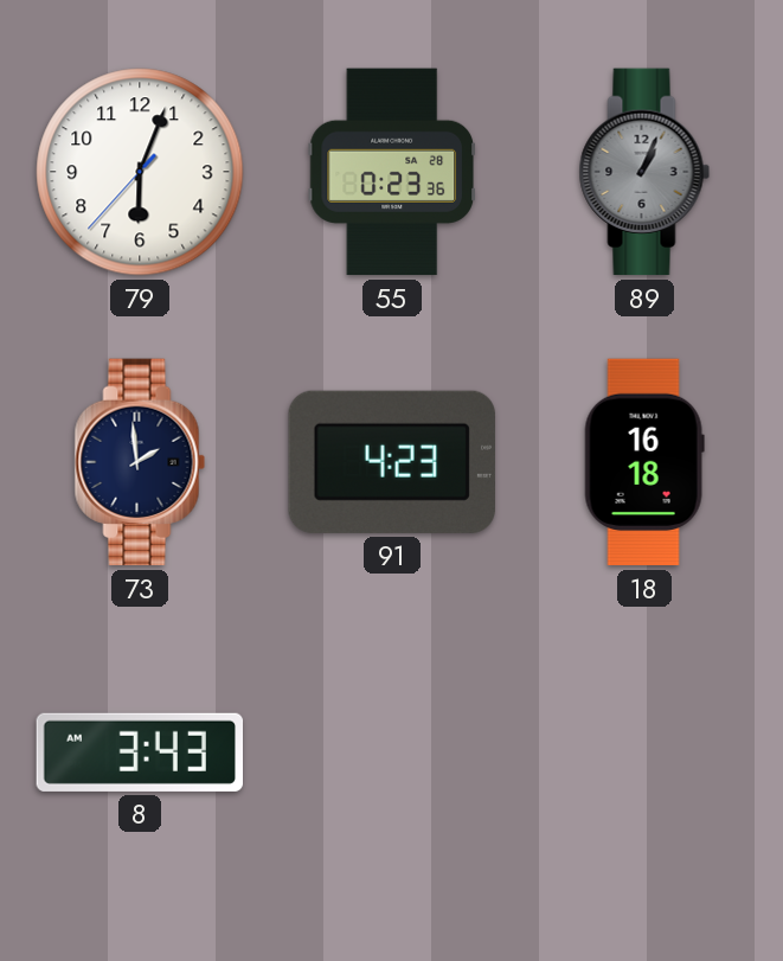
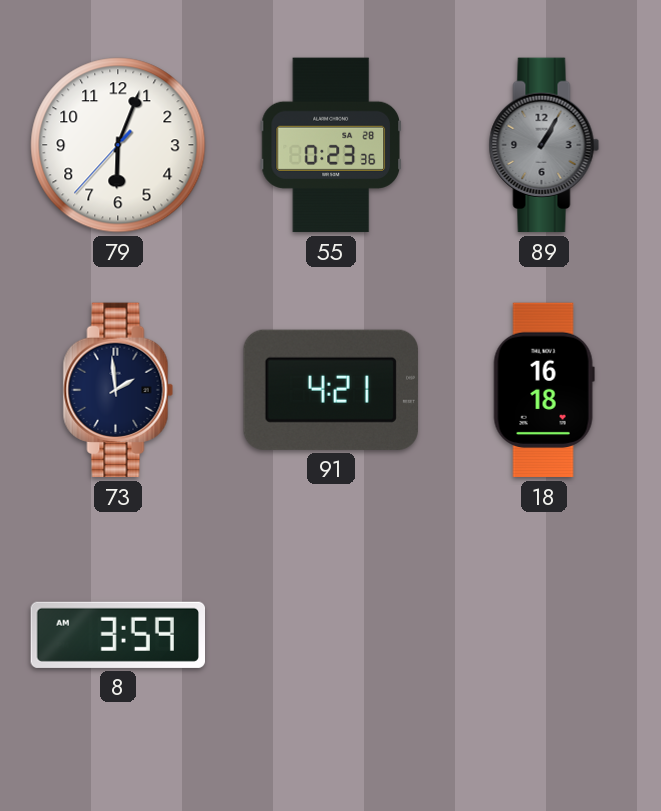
89: 1:04 -> 1:05
91: 4:23 -> 4:21
8: 3:43 -> 3:59
